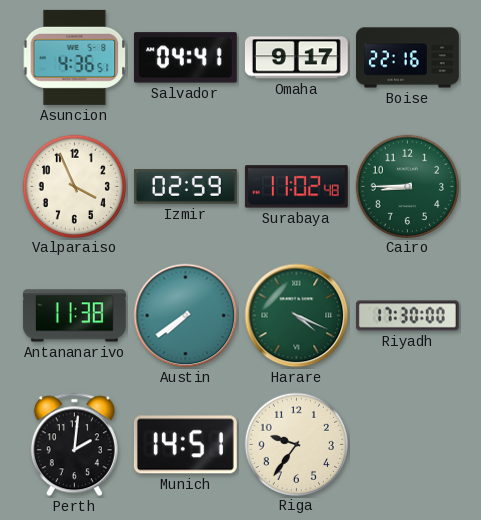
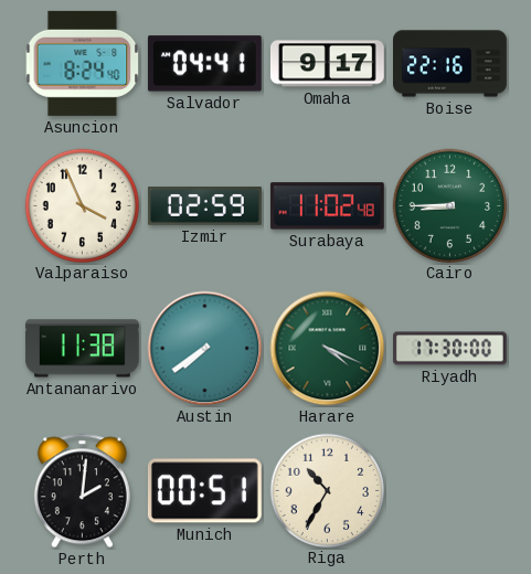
Asuncion: 4:36 -> 8:24
Munich: 14:51 -> 00:51
Riga: 9:36 -> 10:35
